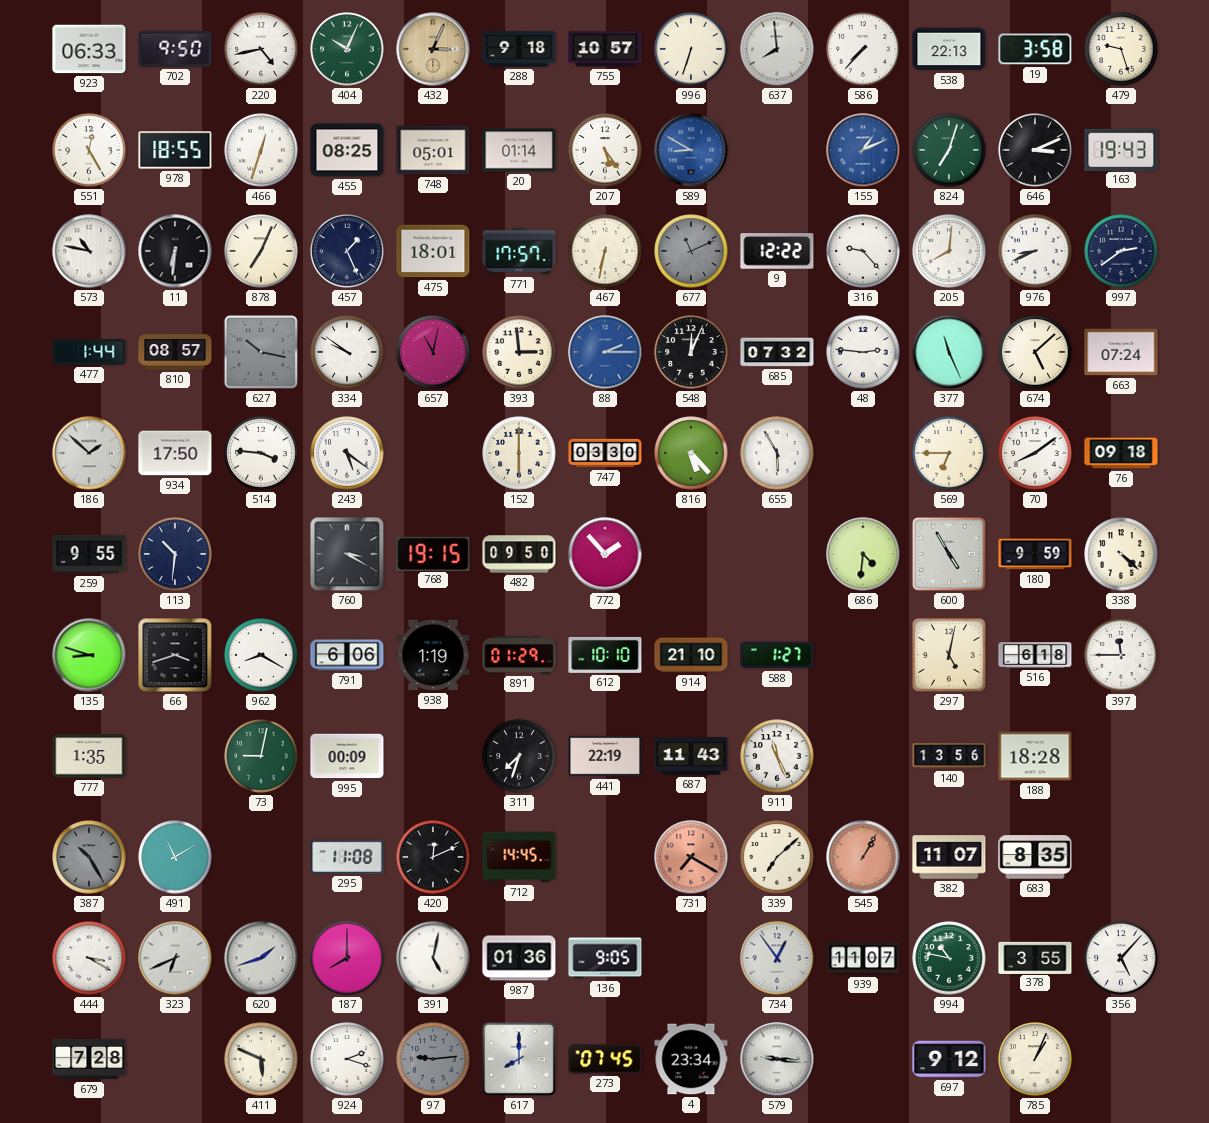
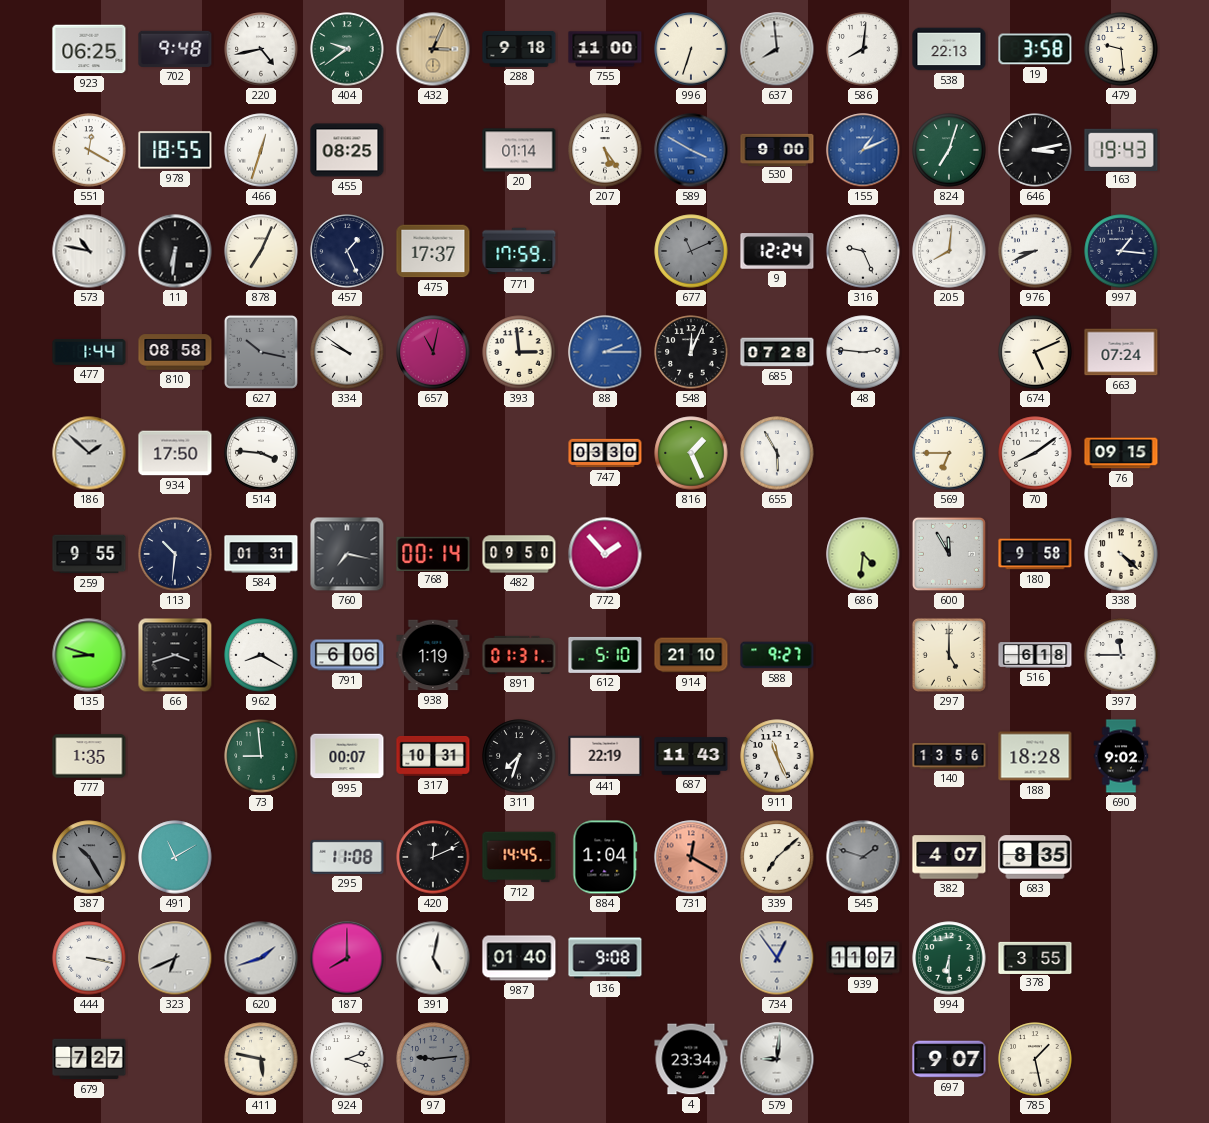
923: 06:33 -> 06:25
702: 9:50 -> 9:48
404: 10:04 -> 9:39
755: 10:57 -> 11:00
586: 7:37 -> 8:01
479: 9:27 -> 9:29
551: 12:25 -> 12:20
748: 05:01 -> none
589: 8:50 -> 3:50
530: none -> 9:00
646: 3:11 -> 3:13
475: 18:01 -> 17:37
771: 17:57 -> 17:59
467: 6:32 -> none
9: 12:22 -> 12:24
316: 9:23 -> 9:26
997: 2:39 -> 1:16
810: 08:57 -> 08:58
685: 07:32 -> 07:28
377: 11:26 -> none
674: 5:08 -> 5:11
243: 5:21 -> none
152: 6:00 -> none
816: 5:23 -> 1:26
76: 09:18 -> 09:15
584: none -> 01:31
760: 3:20 -> 7:17
768: 19:15 -> 00:14
600: 4:55 -> 11:55
180: 9:59 -> 9:58
891: 01:29 -> 01:31
612: 10:10 -> 5:10
588: 1:27 -> 9:27
297: 5:02 -> 5:00
73: 9:02 -> 8:59
995: 00:09 -> 00:07
317: none -> 10:31
690: none -> 9:02
884: none -> 1:04
731: 7:20 -> 12:20
545: 1:05 -> 1:48
545 dial: salmon -> grey
382: 11:07 -> 4:07
444: 3:20 -> 3:17
987: 01:36 -> 01:40
136: 9:05 -> 9:08
994: 10:47 -> 6:30
356: 5:07 -> none
679: 7:28 -> 7:27
411: 5:49 -> 5:47
617: 8:00 -> none
273: 07:45 -> none
579: 9:16 -> 9:01
697: 9:12 -> 9:07
785: 1:04 -> 1:28
